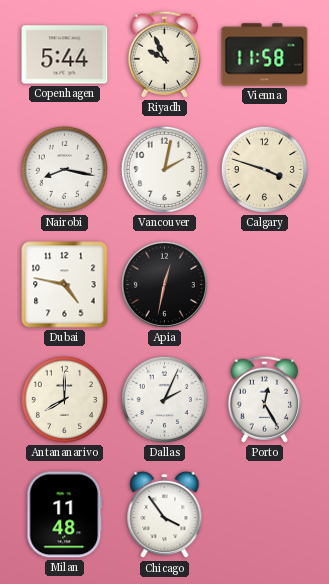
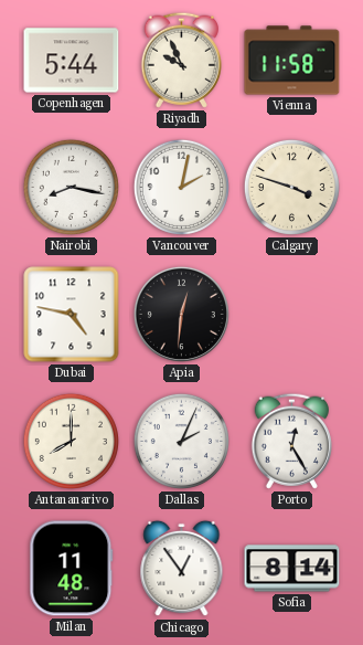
Apia: 12:32 -> 12:31
Chicago: 3:54 -> 12:54
Sofia: none -> 8:14
